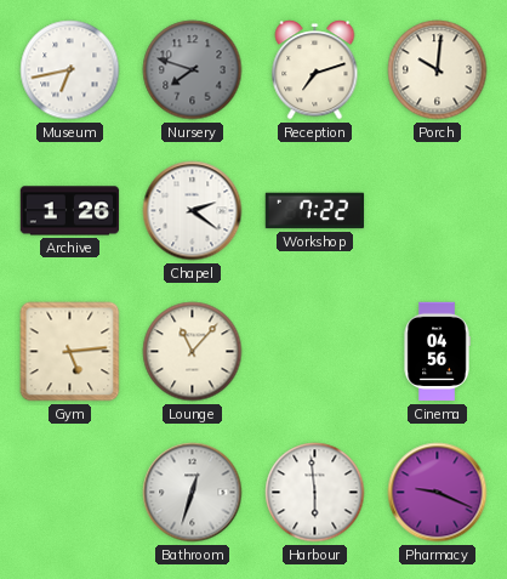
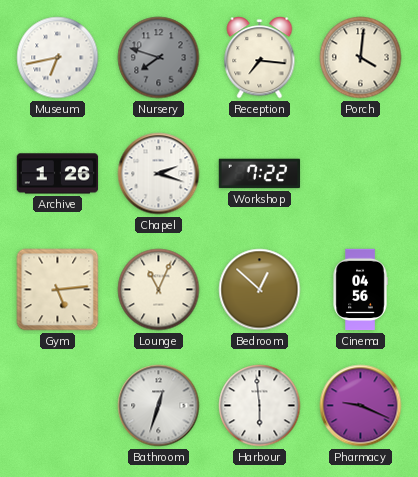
Reception: 7:12 -> 7:16
Porch: 10:01 -> 4:01
Chapel: 2:21 -> 2:18
Lounge: 11:07 -> 11:04
Bedroom: none -> 12:52
